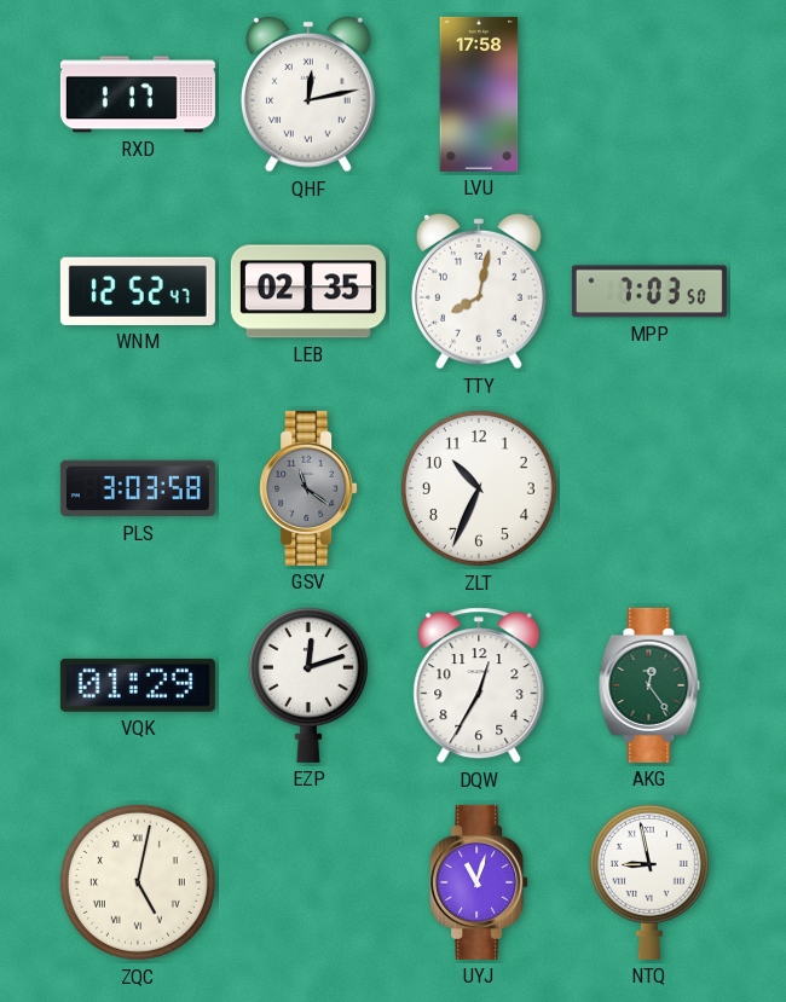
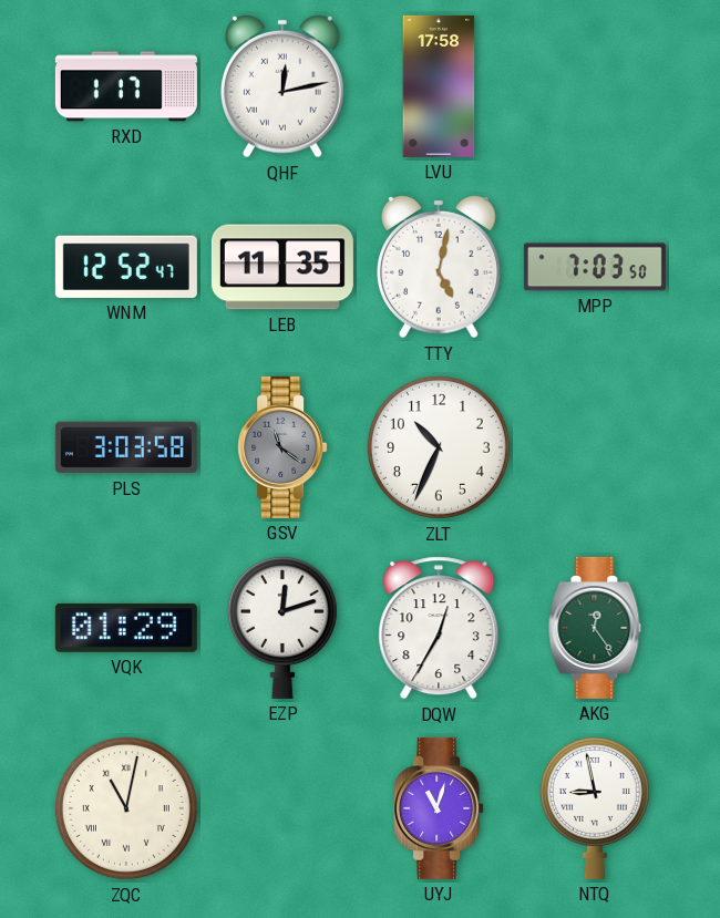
LEB: 02:35 -> 11:35
TTY: 8:02 -> 5:02
ZQC: 5:02 -> 11:02
